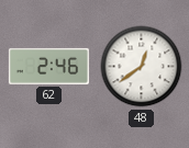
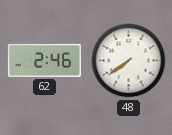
48: 12:39 -> 7:39
